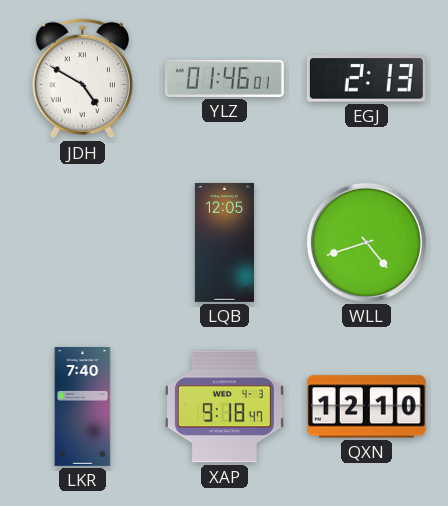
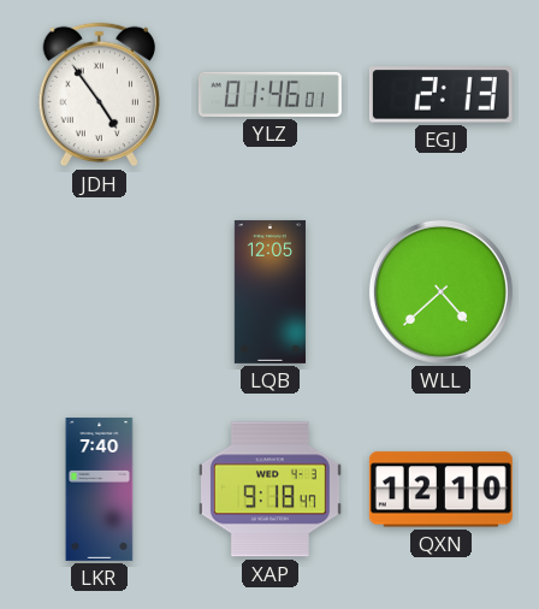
JDH: 4:50 -> 4:54
WLL: 4:42 -> 4:38
